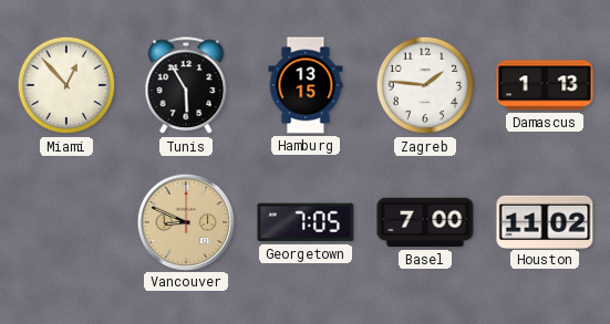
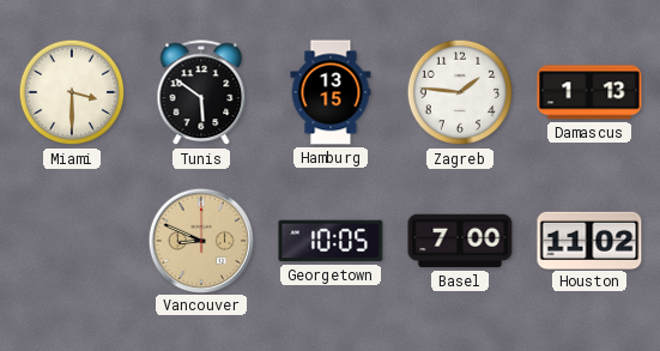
Miami: 12:53 -> 3:30
Tunis: 5:55 -> 5:51
Georgetown: 7:05 -> 10:05
